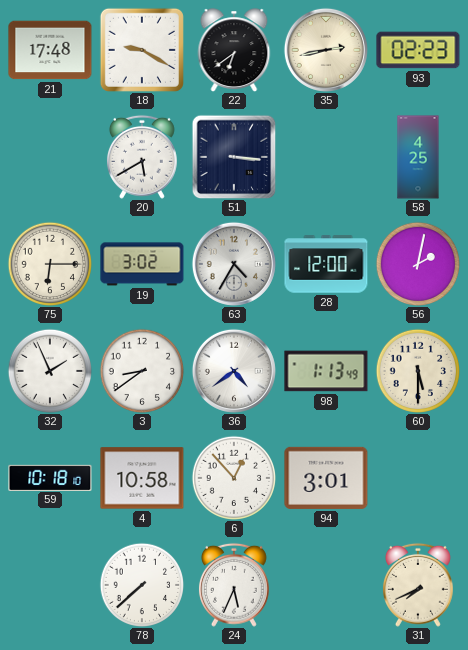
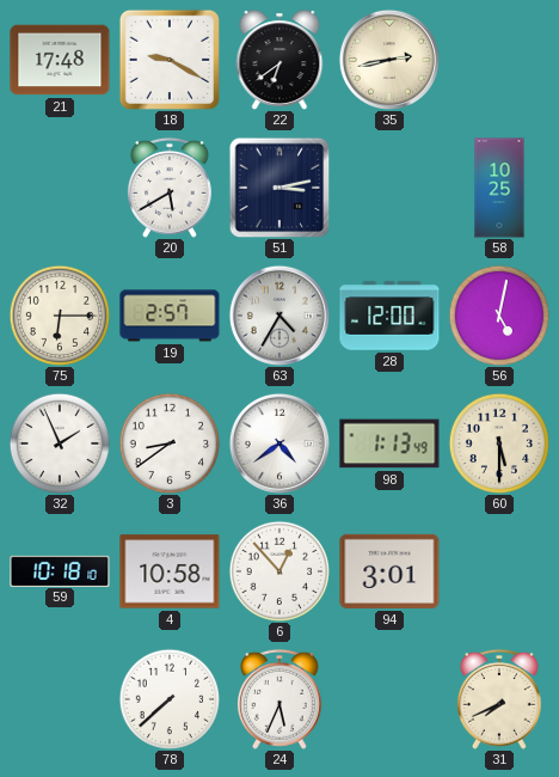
93: 02:23 -> none
51: 3:16 -> 3:13
58: 4:25 -> 10:25
19: 3:02 -> 2:57
56: 2:02 -> 5:02
